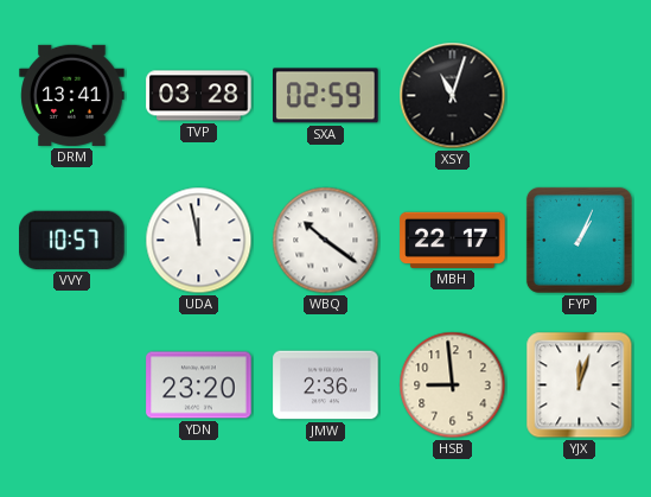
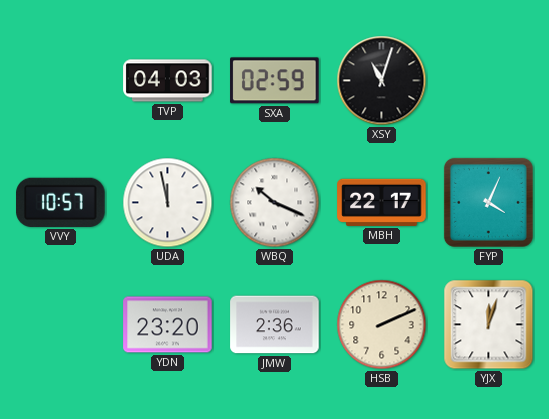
DRM: 13:41 -> none
TVP: 03:28 -> 04:03
WBQ: 10:21 -> 10:19
FYP: 1:04 -> 4:04
HSB: 8:59 -> 2:11
